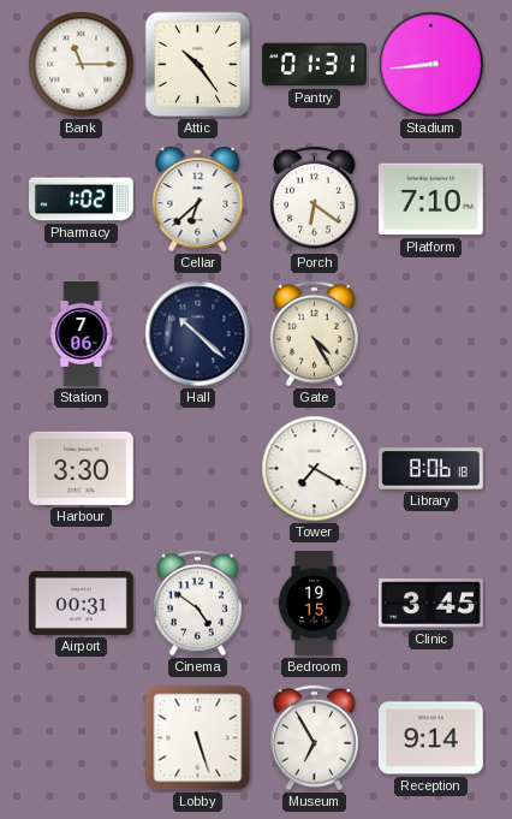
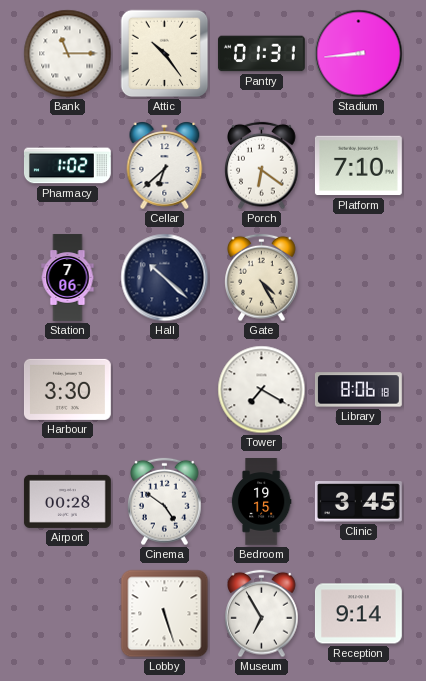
Airport: 00:31 -> 00:28
